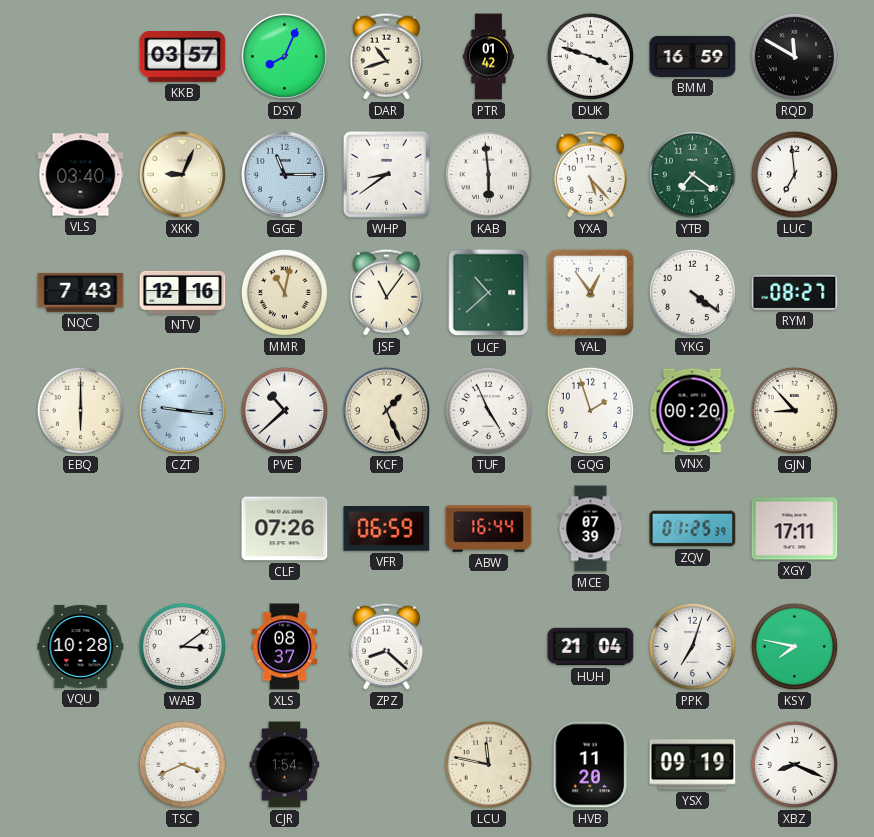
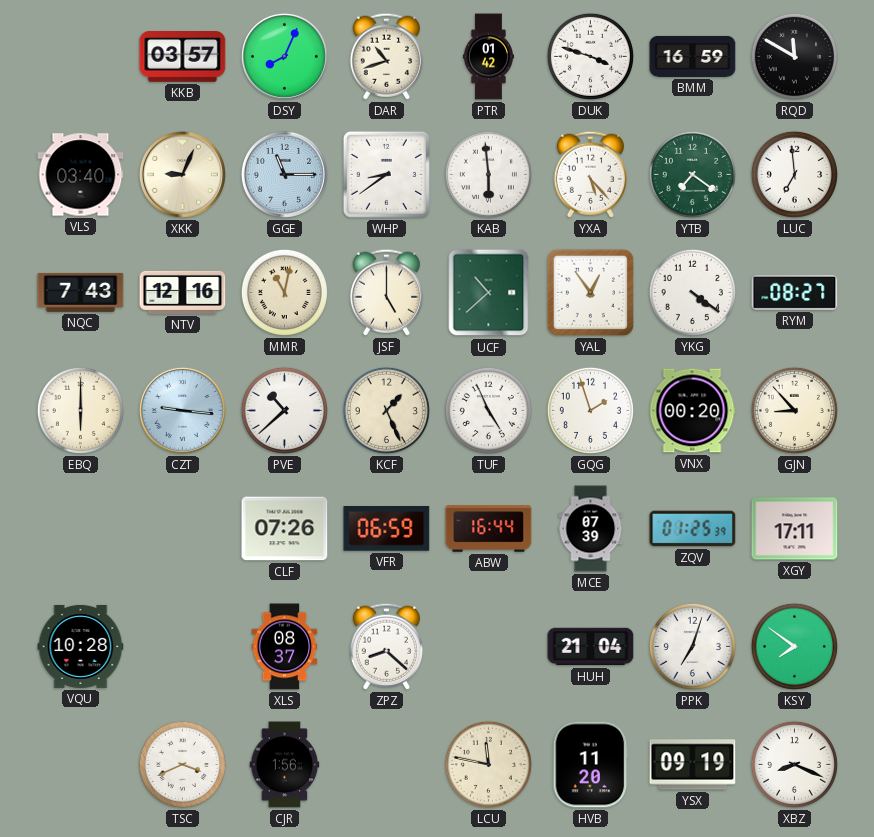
JSF: 11:06 -> 5:00
WAB: 3:09 -> none
KSY: 7:47 -> 7:51
CJR: 1:54 -> 1:56
